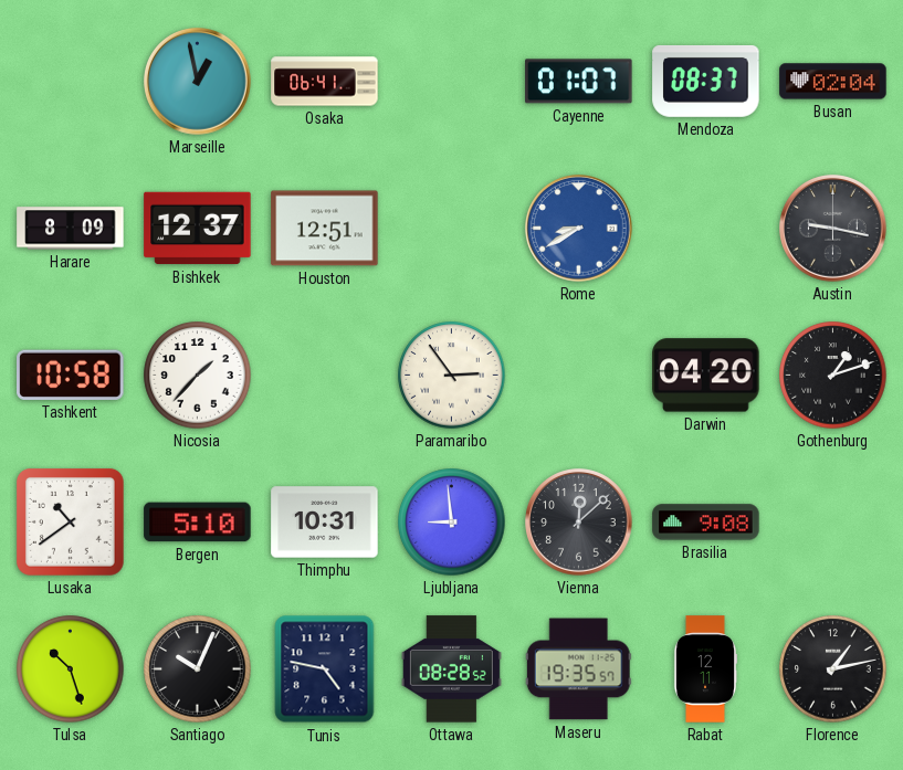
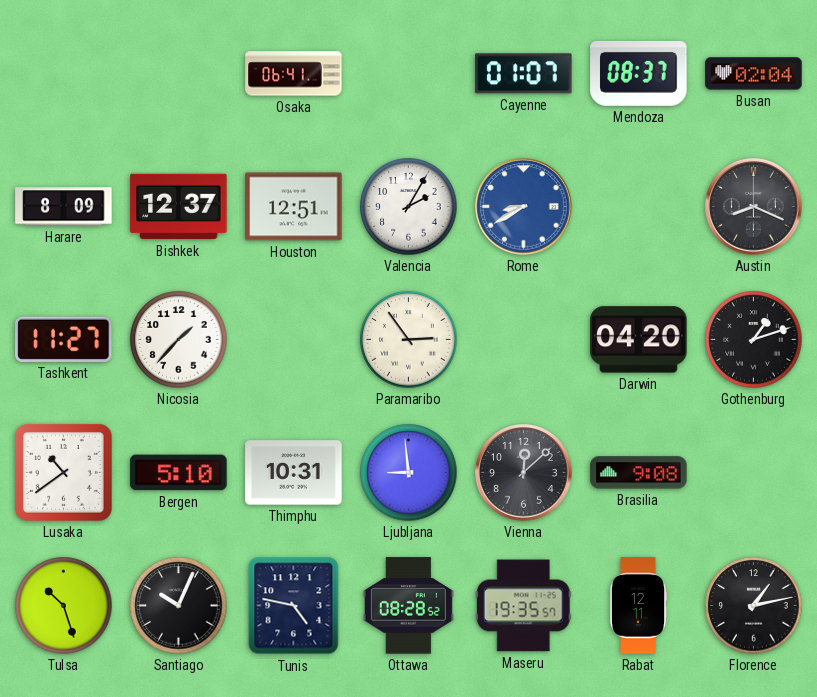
Marseille: 12:58 -> none
Valencia: none -> 2:05
Austin: 9:17 -> 8:19
Tashkent: 10:58 -> 11:27
